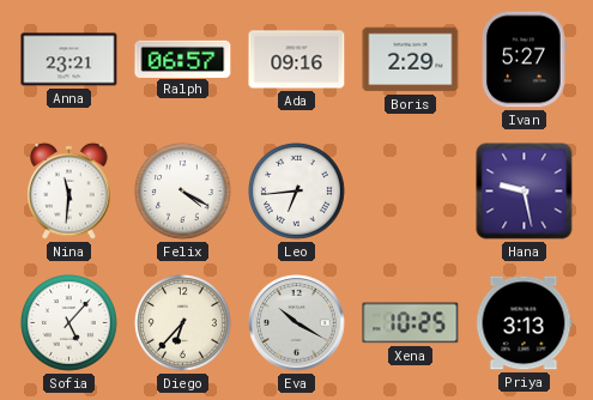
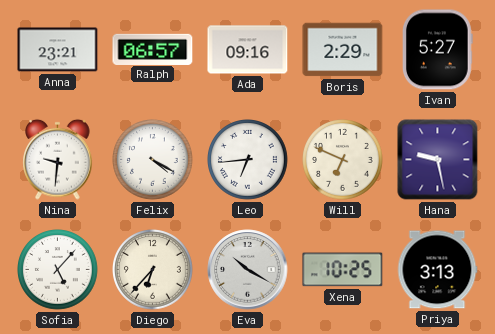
Nina: 11:31 -> 9:31
Will: none -> 6:49
